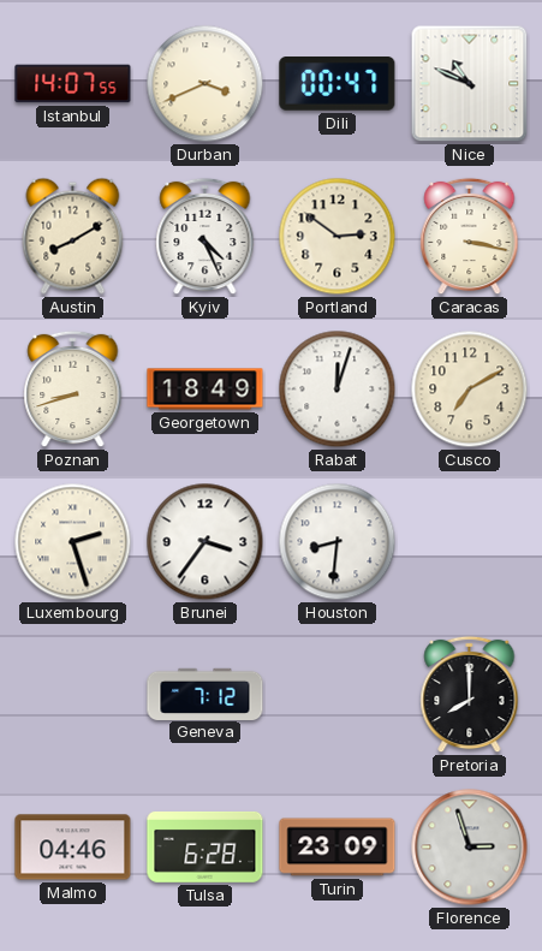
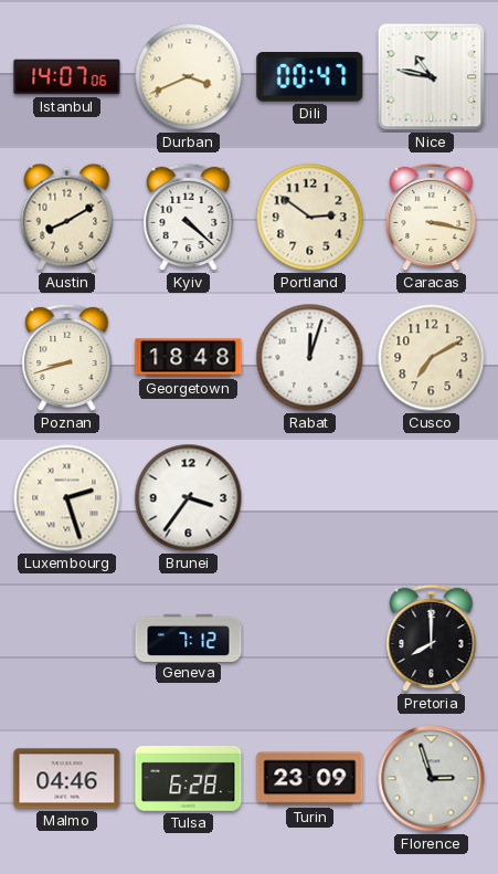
Istanbul: 14:07:55 -> 14:07:06
Nice: 10:49 -> 10:47
Kyiv: 4:26 -> 4:22
Georgetown: 18:49 -> 18:48
Houston: 8:31 -> none
